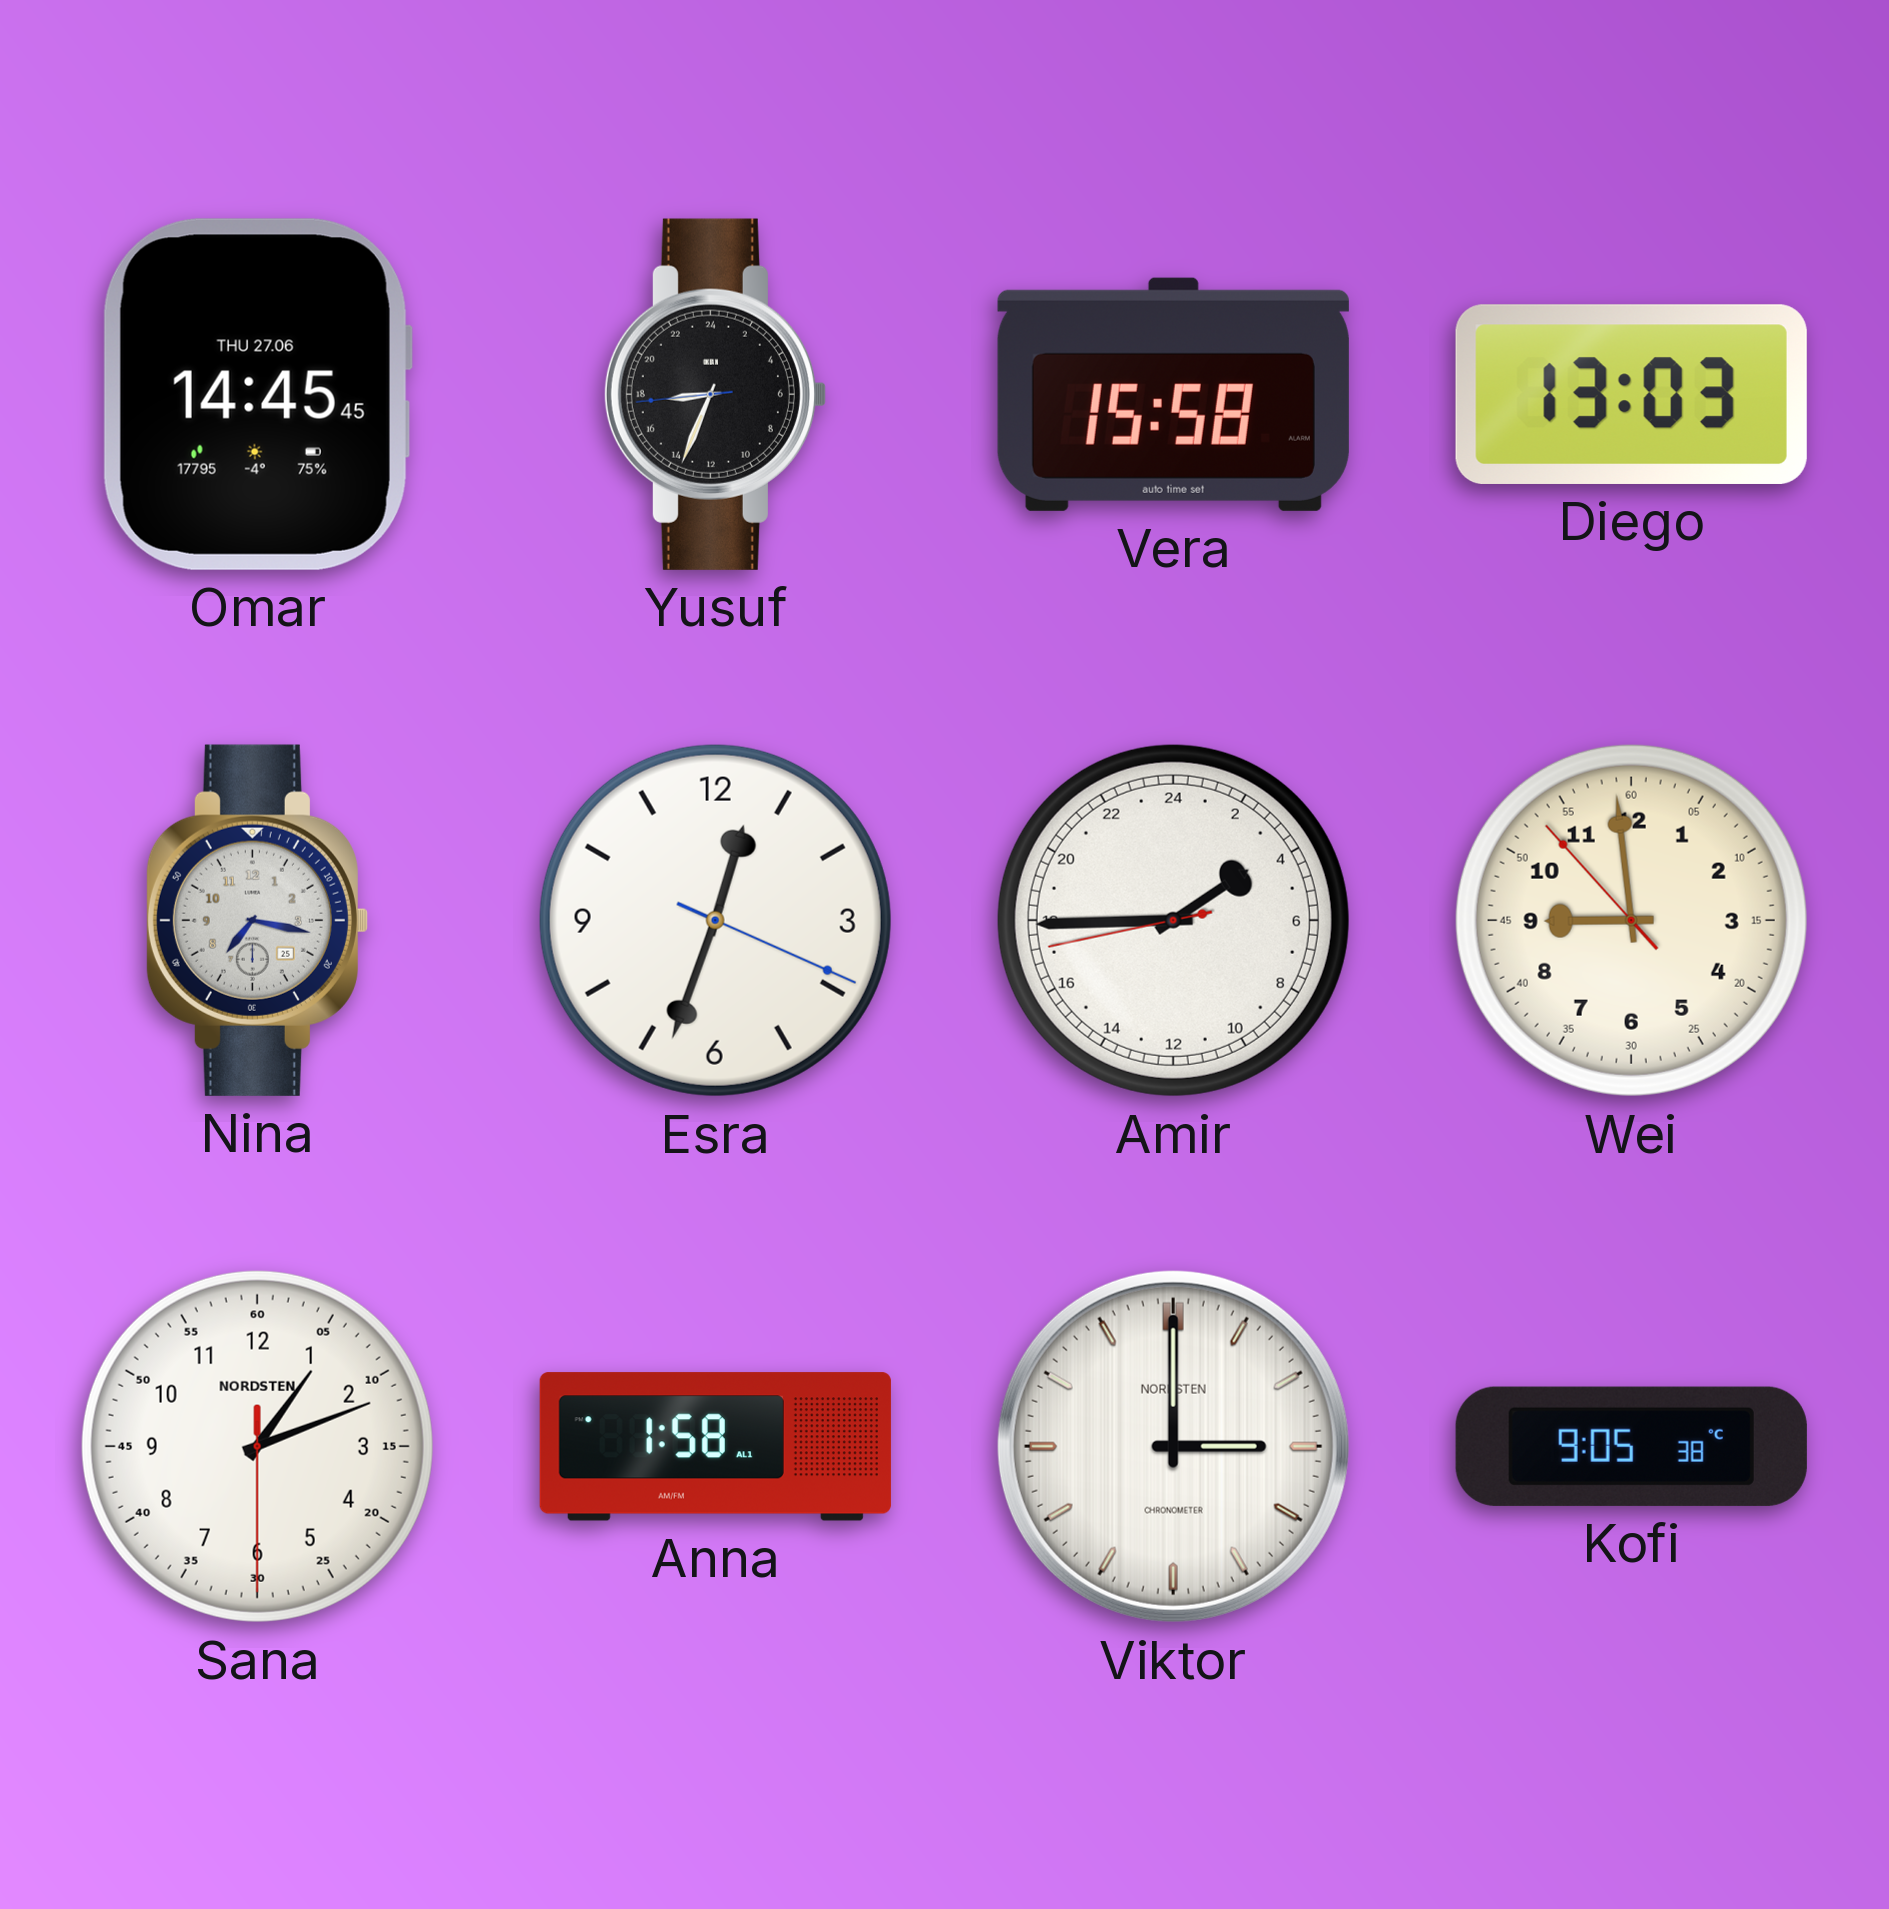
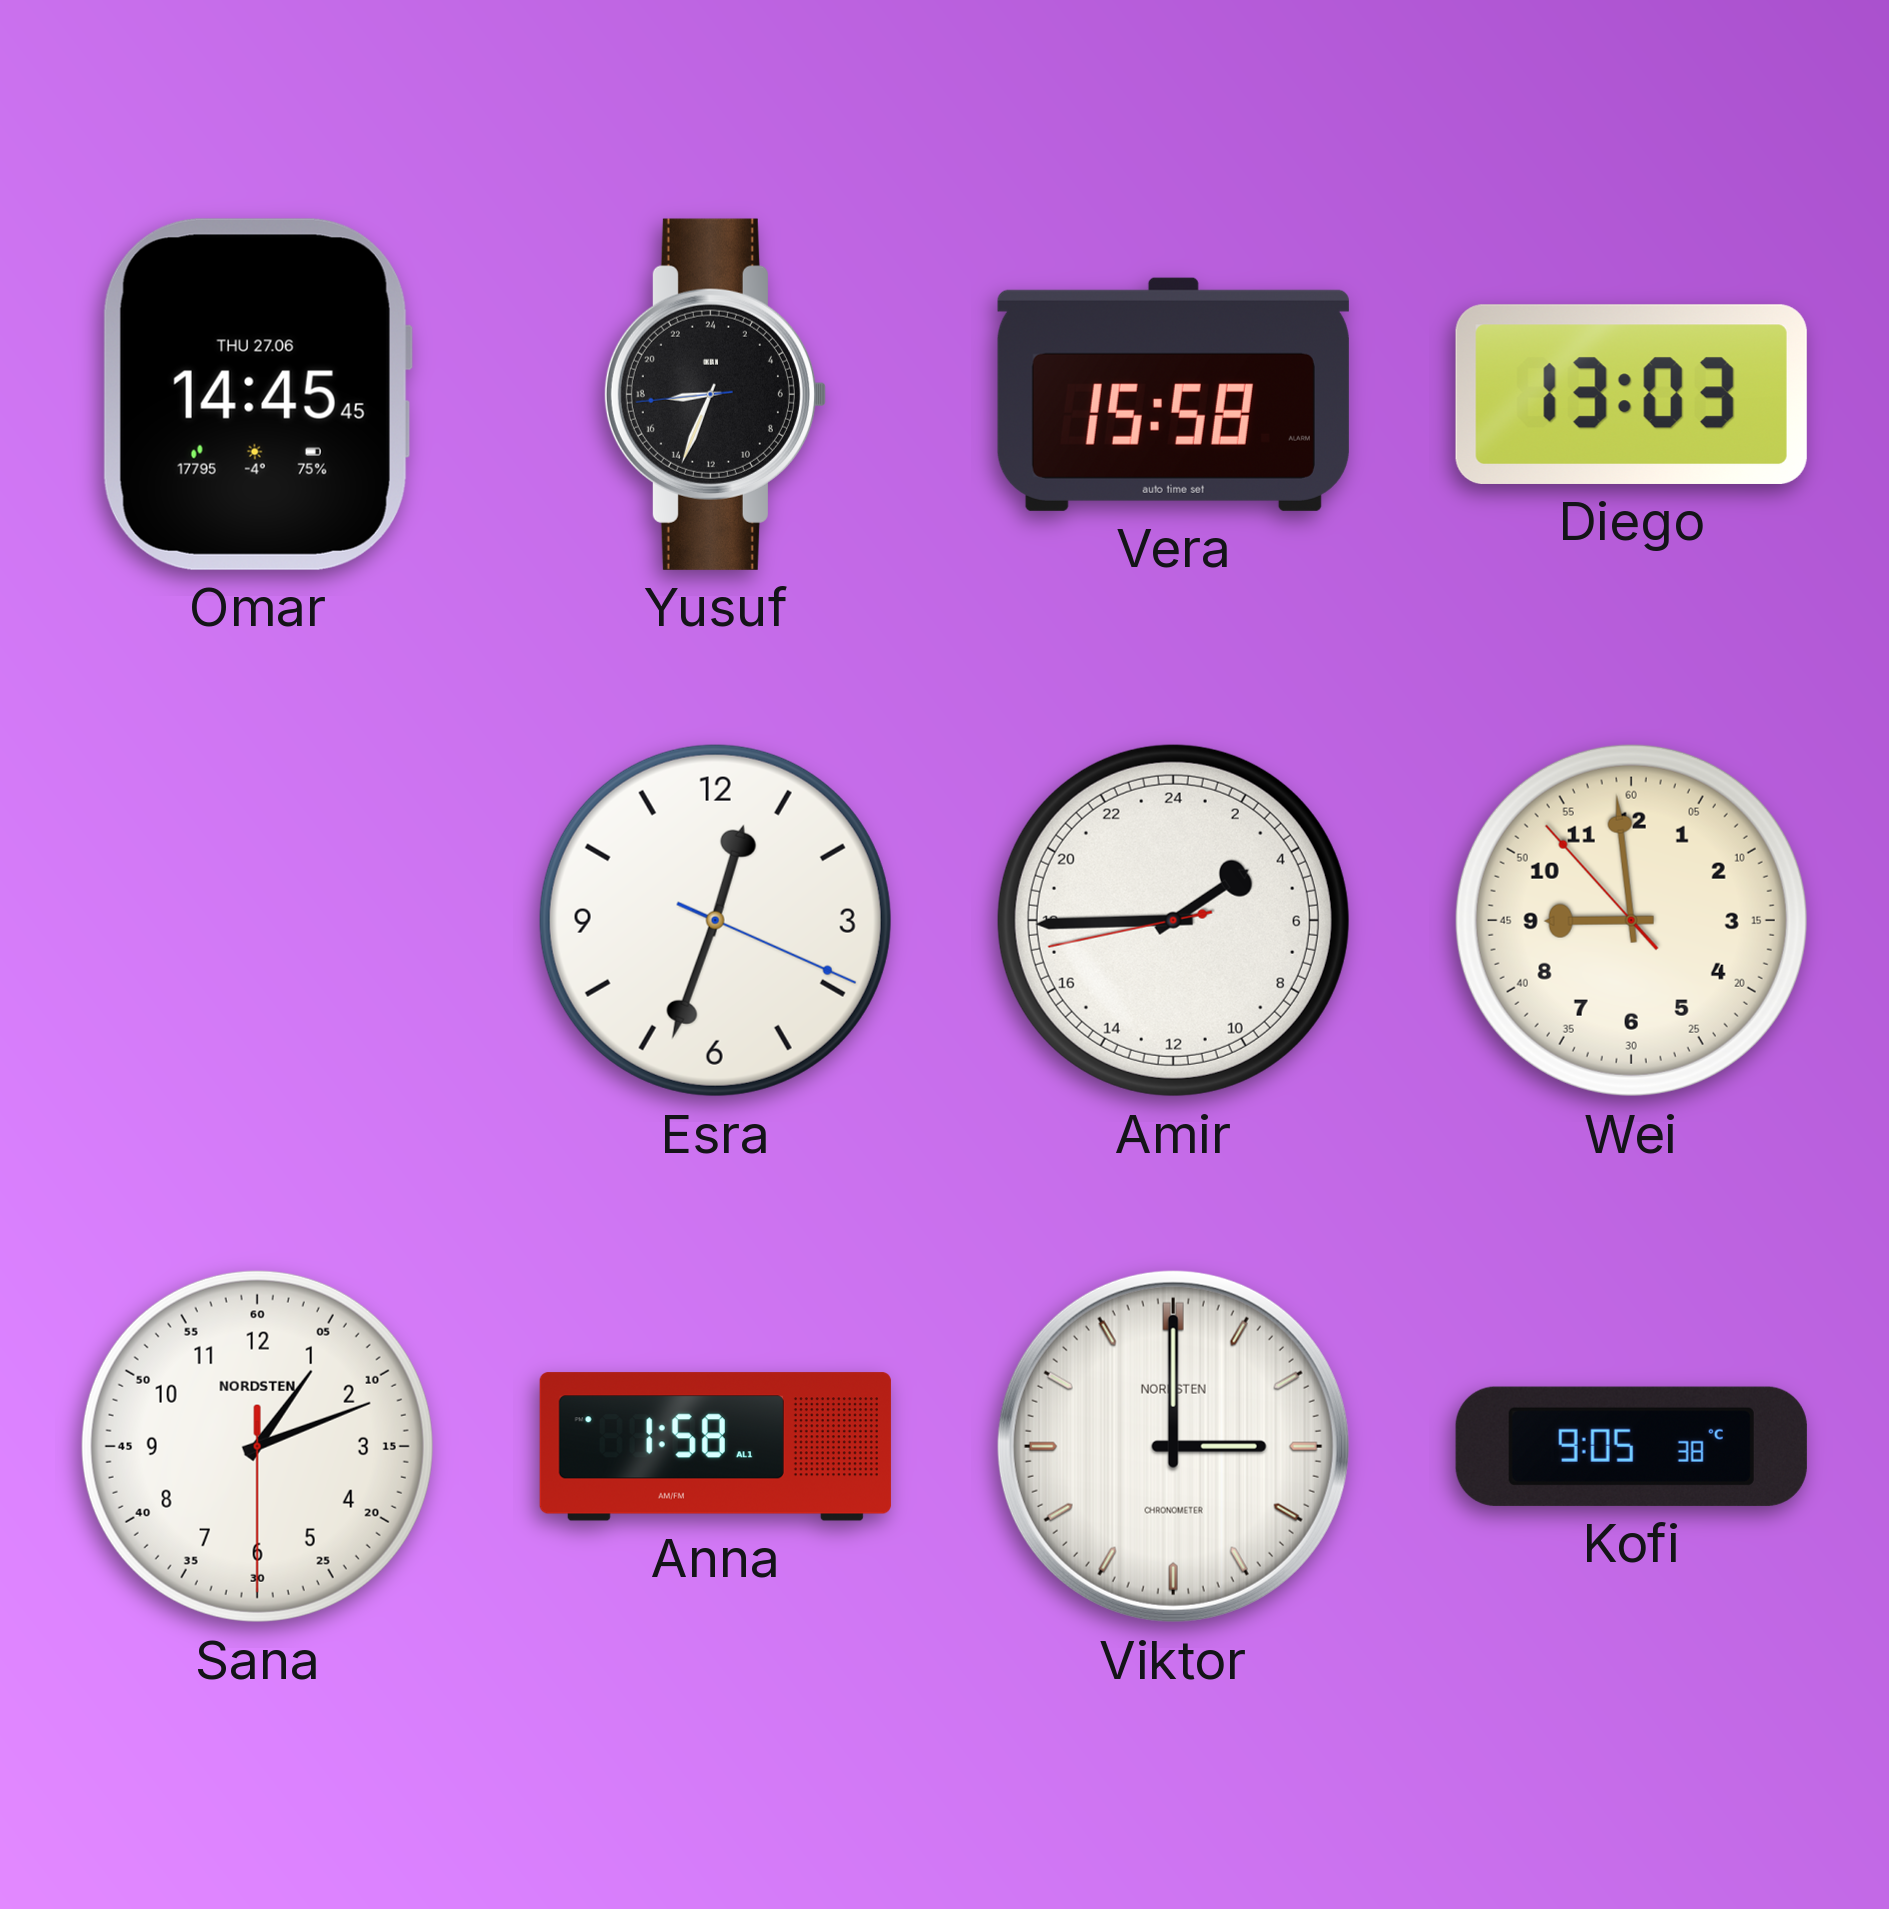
Nina: 7:17 -> none
